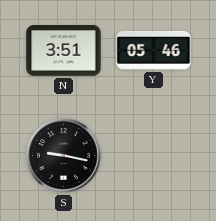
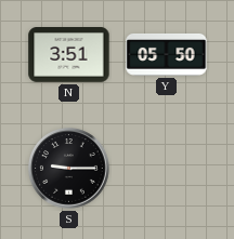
Y: 05:46 -> 05:50
S: 9:17 -> 9:15
